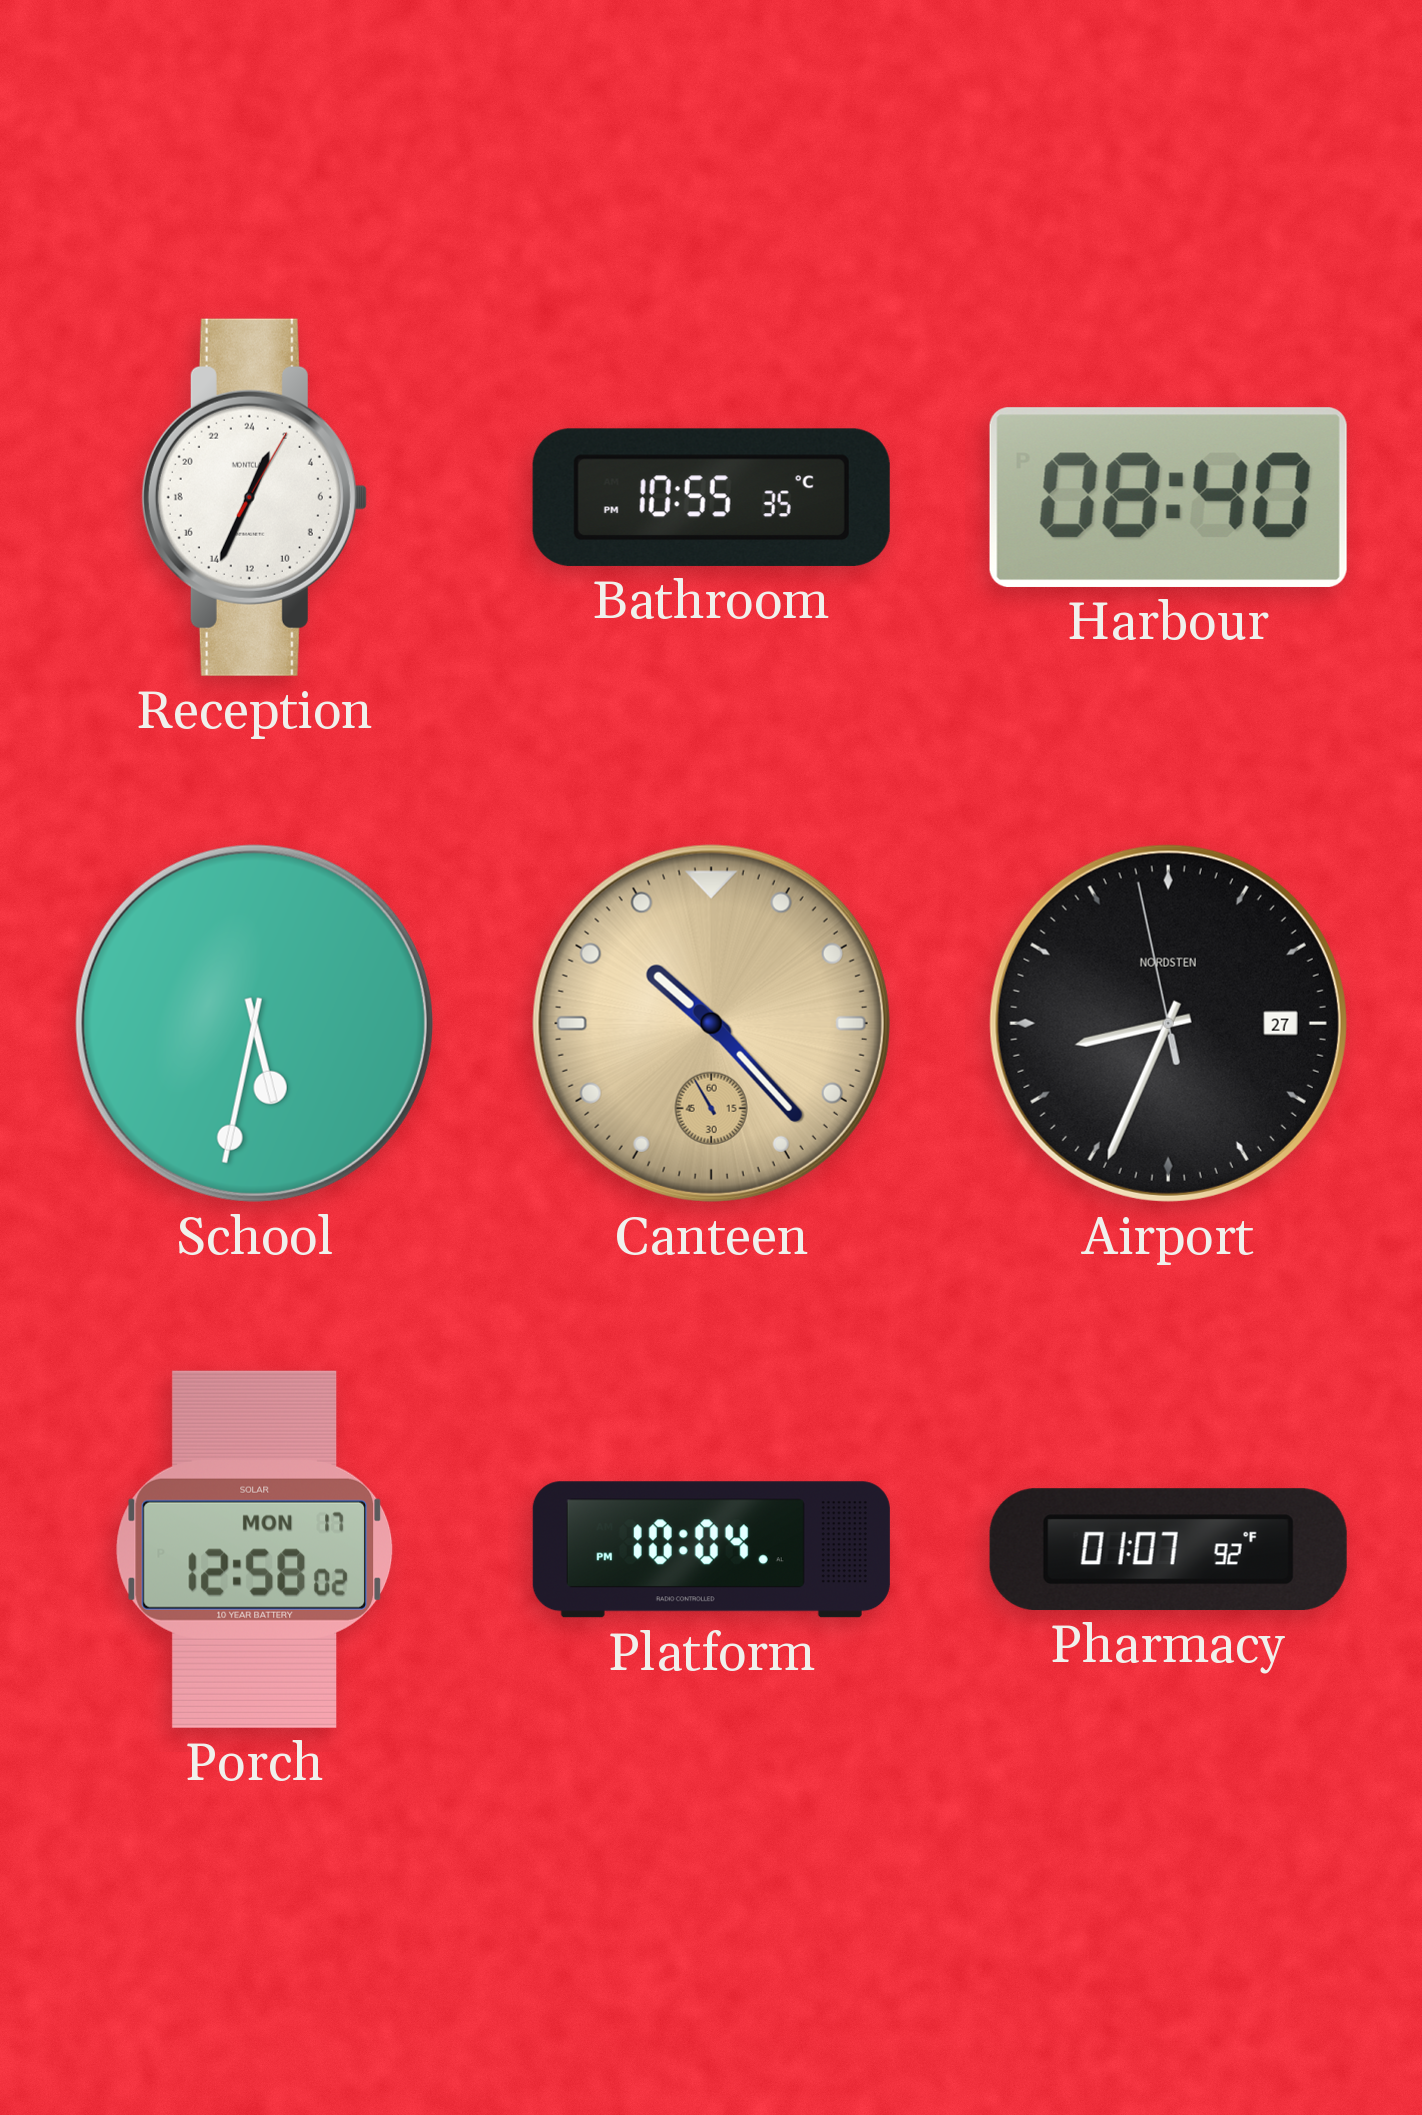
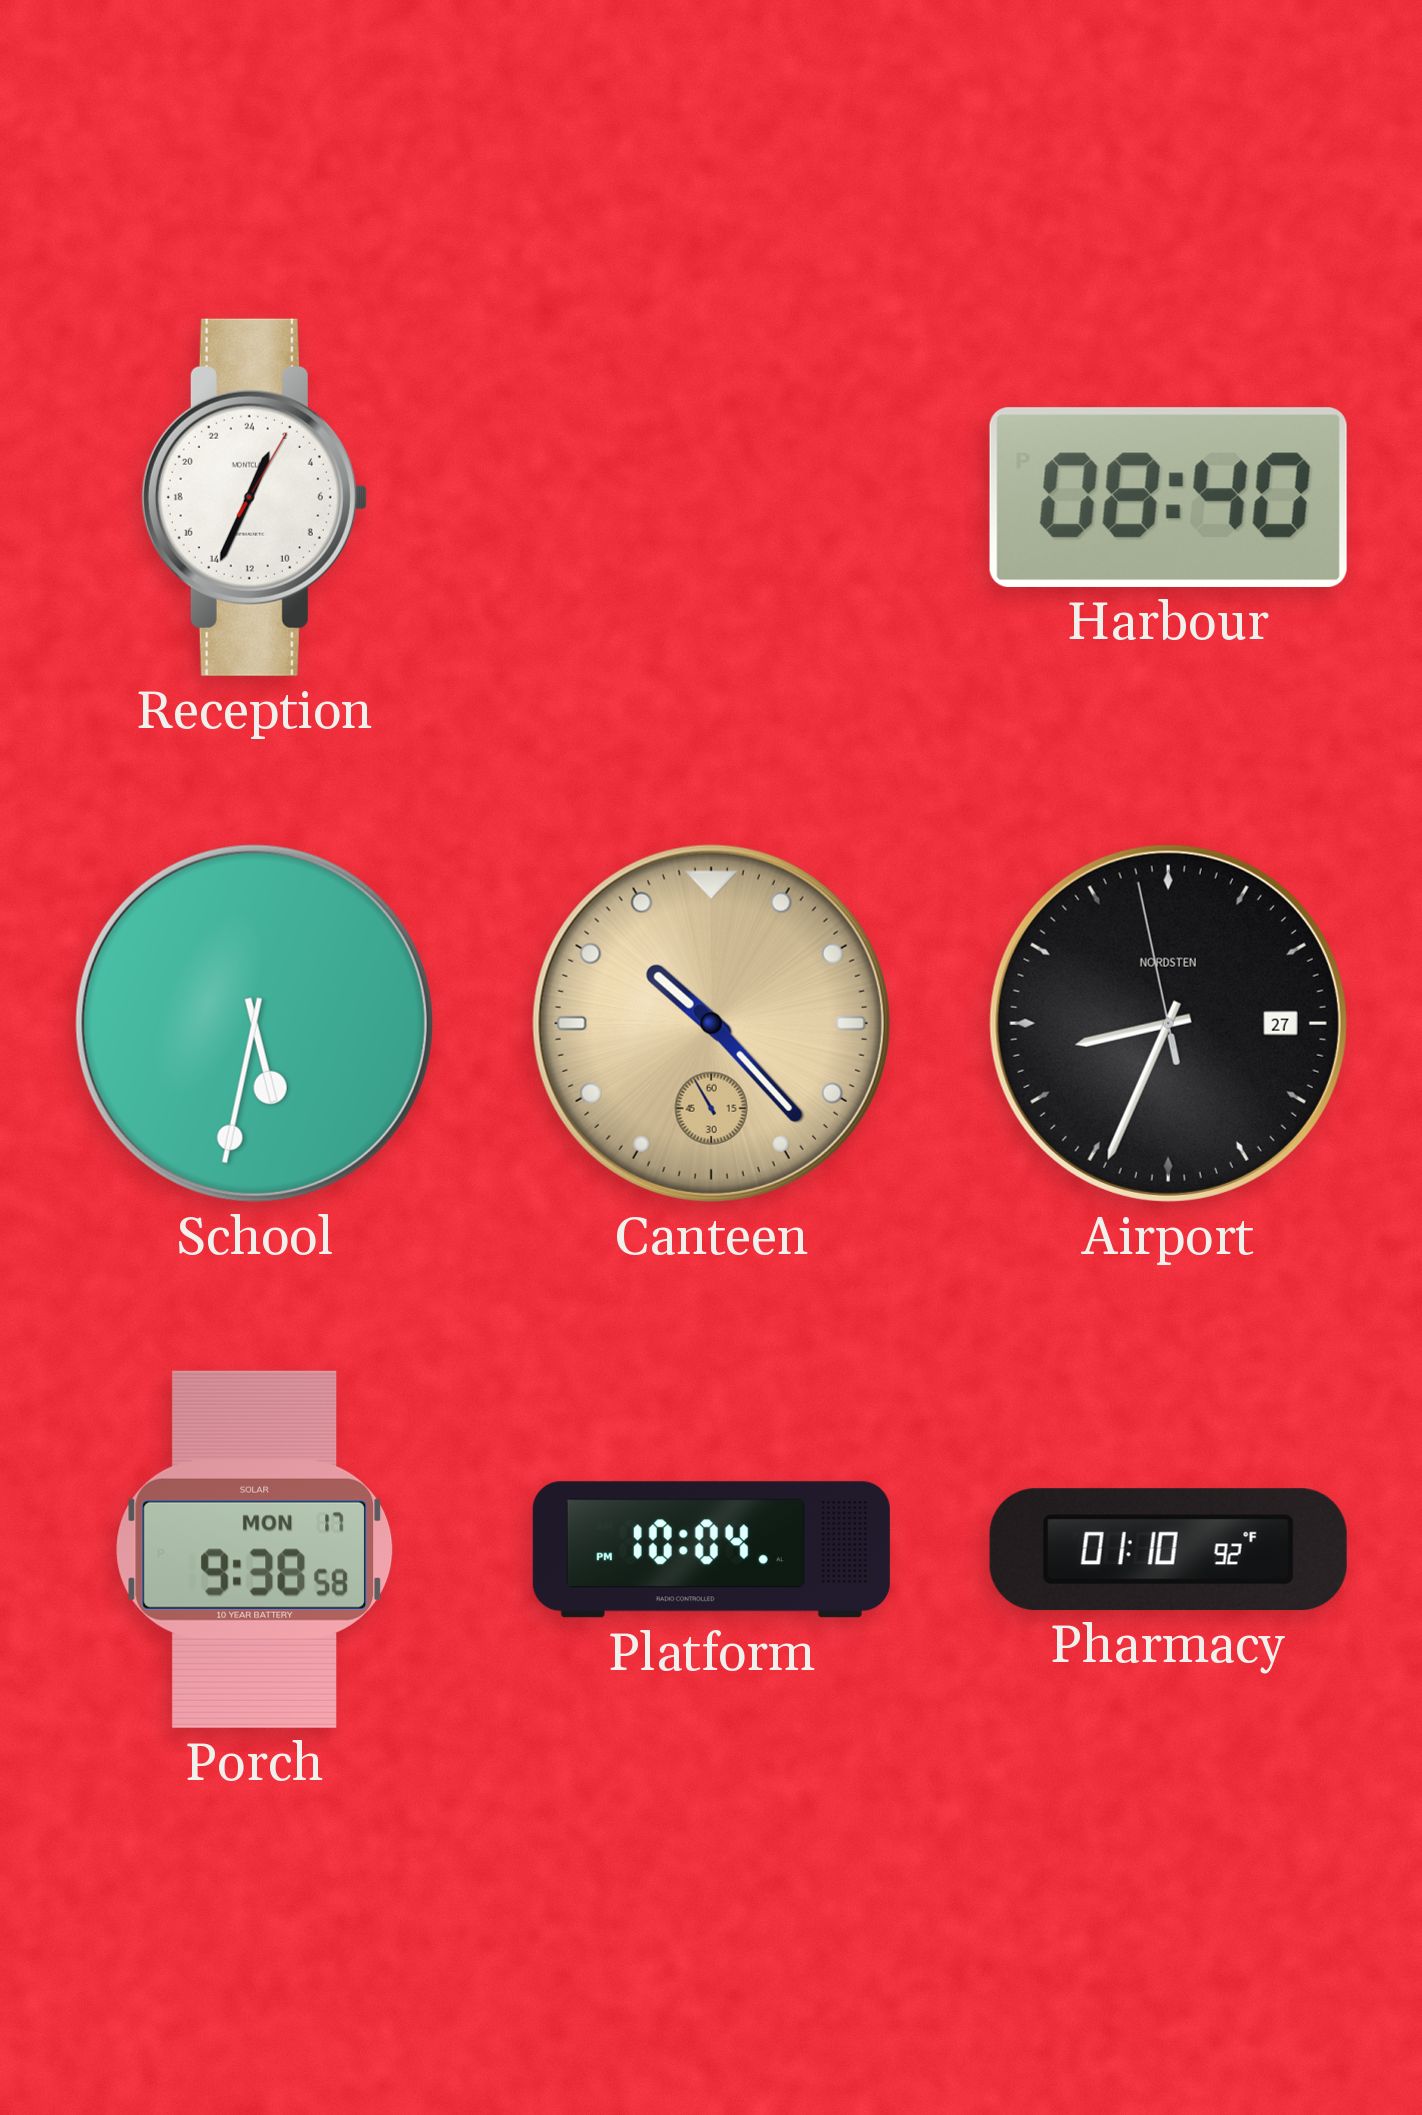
Bathroom: 10:55 -> none
Porch: 12:58 -> 9:38
Pharmacy: 01:07 -> 01:10
